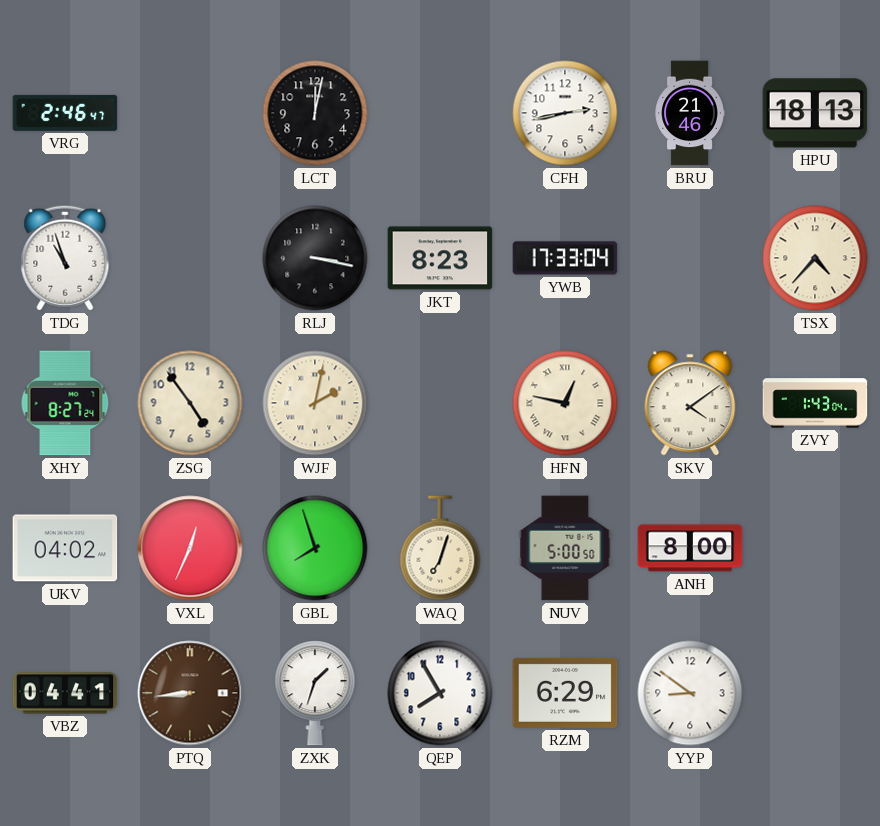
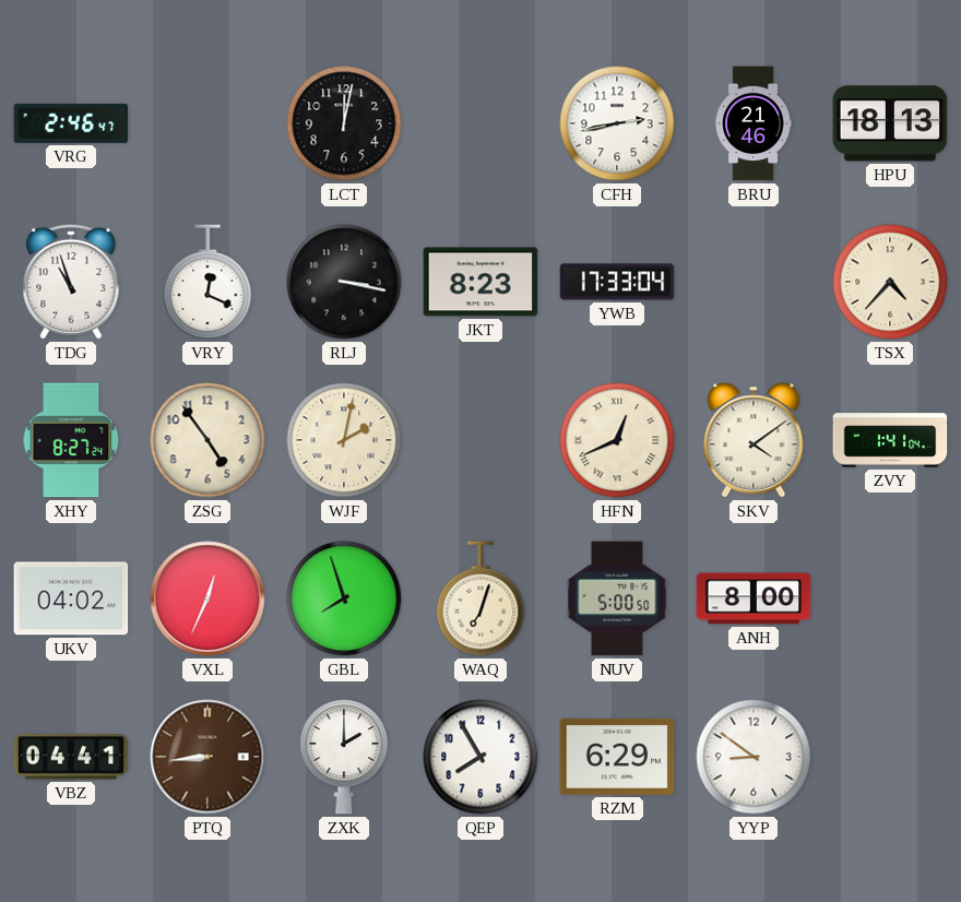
VRY: none -> 12:19
HFN: 12:47 -> 12:41
ZVY: 1:43 -> 1:41
ZXK: 1:33 -> 2:00
